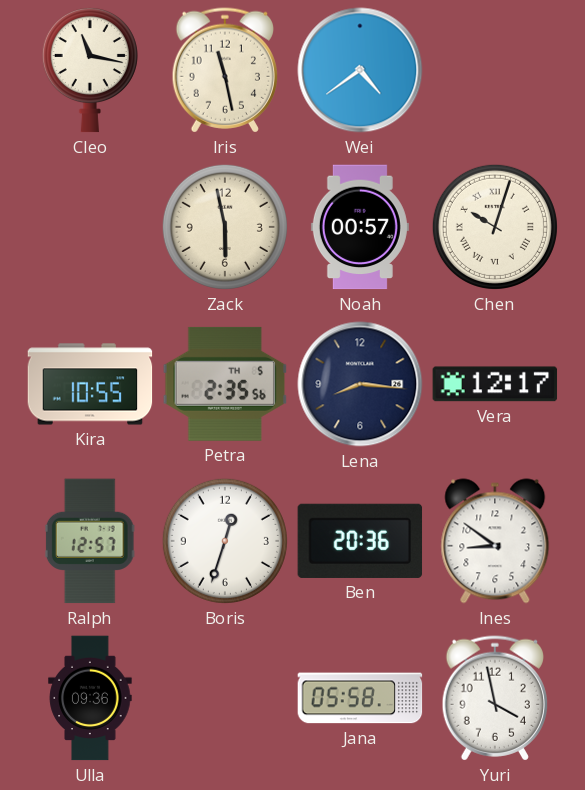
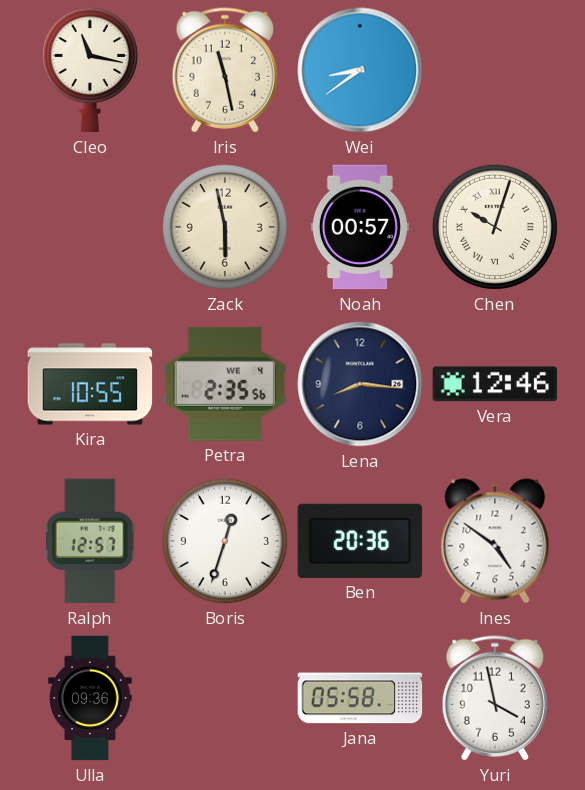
Wei: 4:39 -> 8:39
Petra date: TH 5 -> WE 4
Vera: 12:17 -> 12:46
Ines: 8:51 -> 4:51
